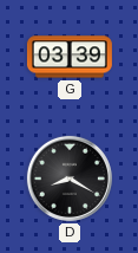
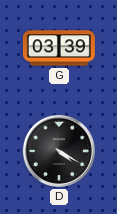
D: 8:20 -> 4:20
